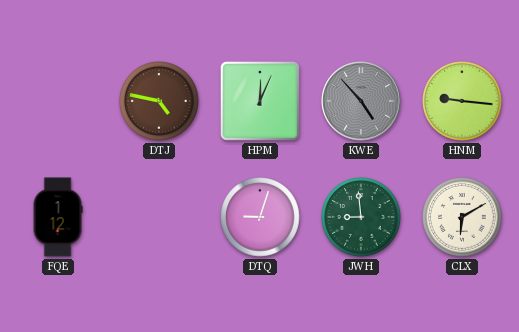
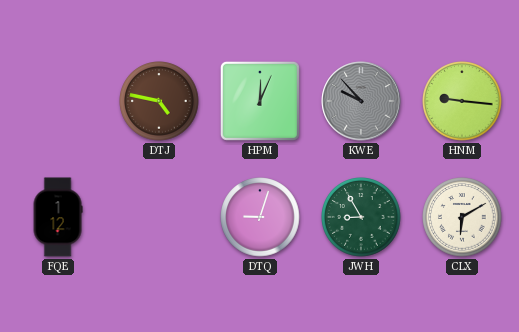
KWE: 4:53 -> 9:53
JWH: 8:59 -> 8:55
